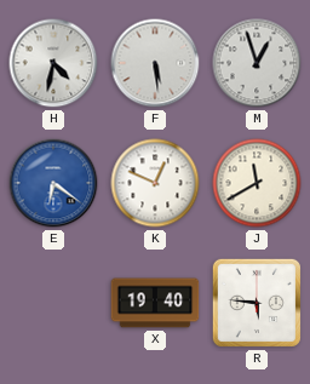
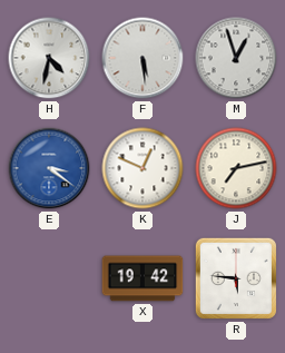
E: 6:21 -> 3:21
J: 11:40 -> 7:13
X: 19:40 -> 19:42
